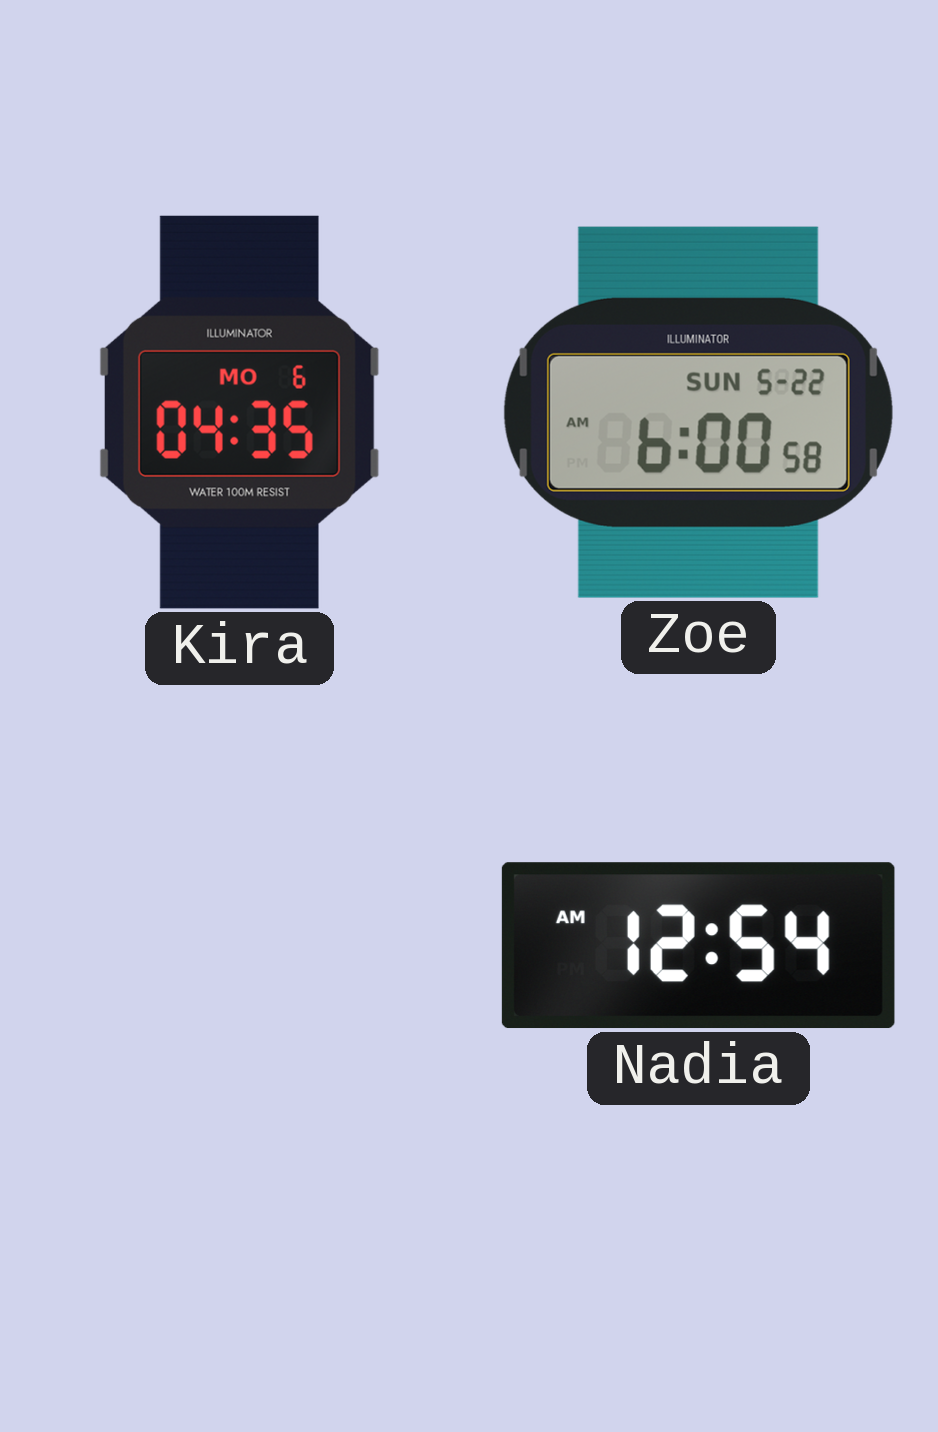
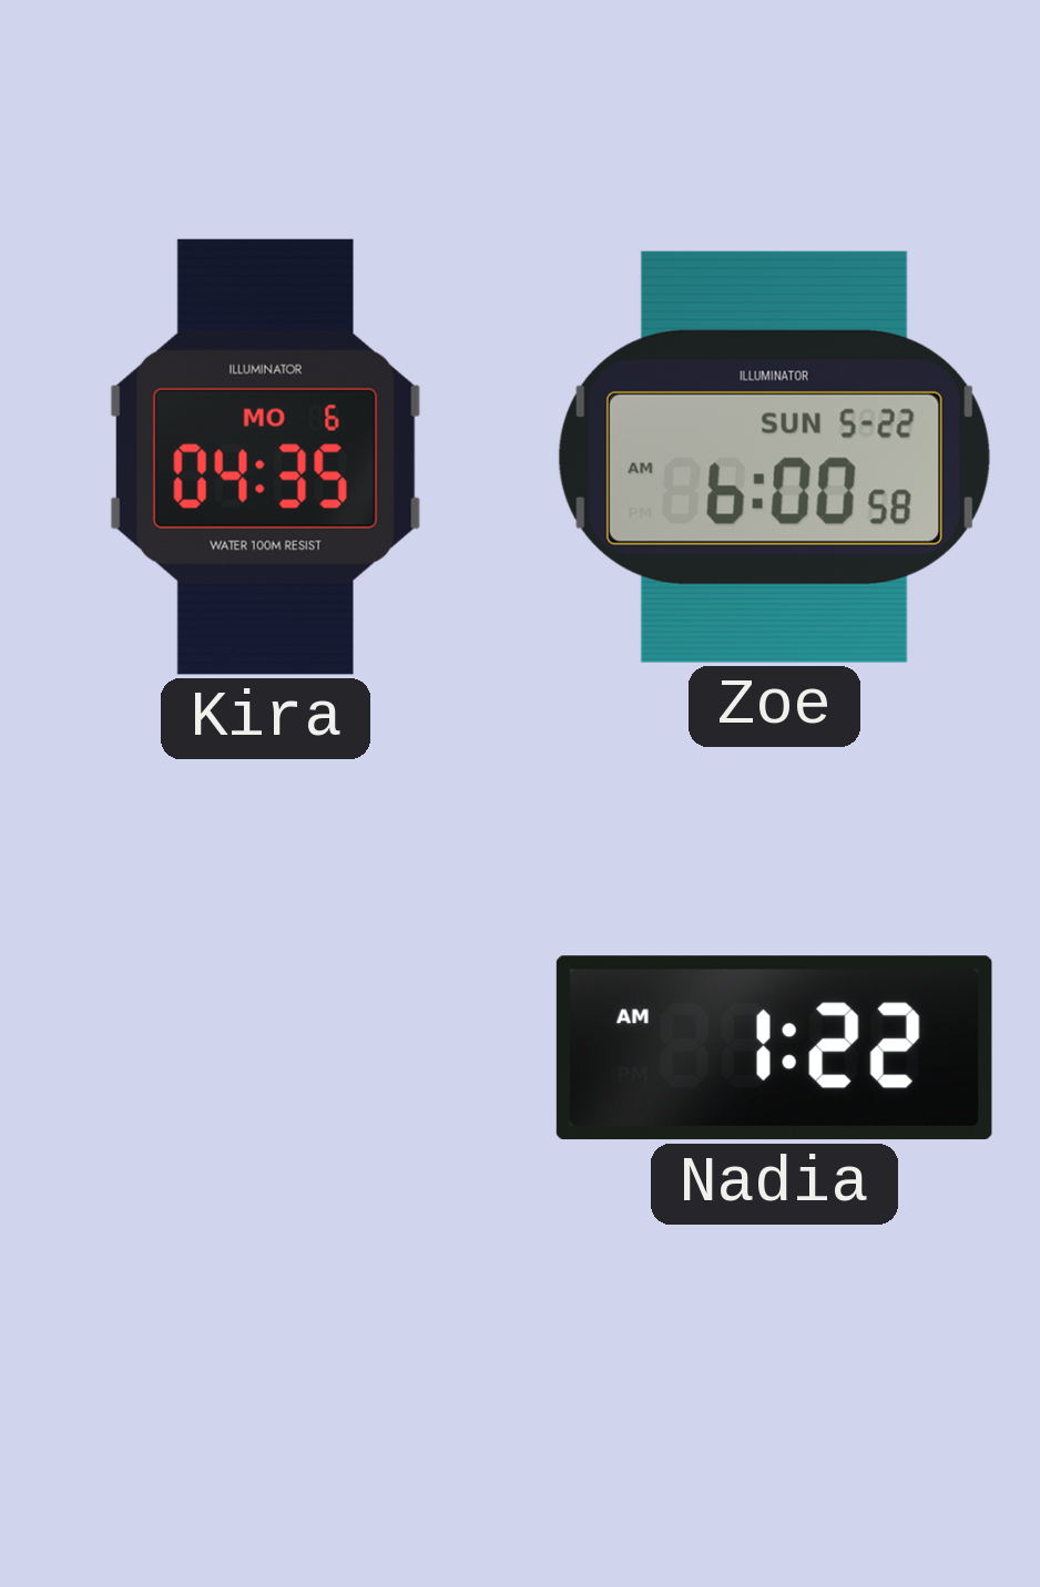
Nadia: 12:54 -> 1:22
